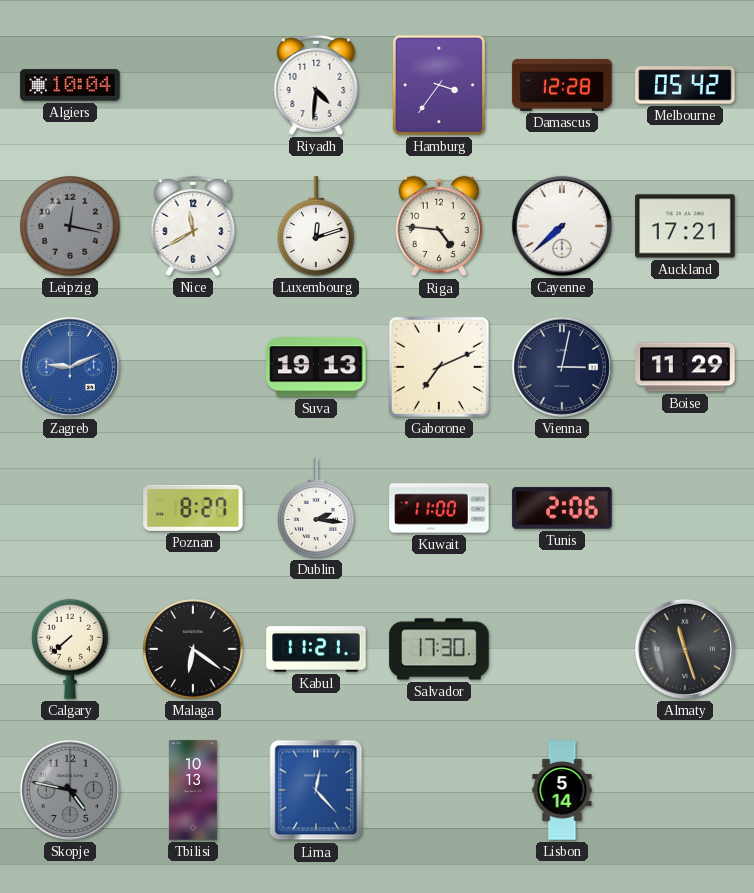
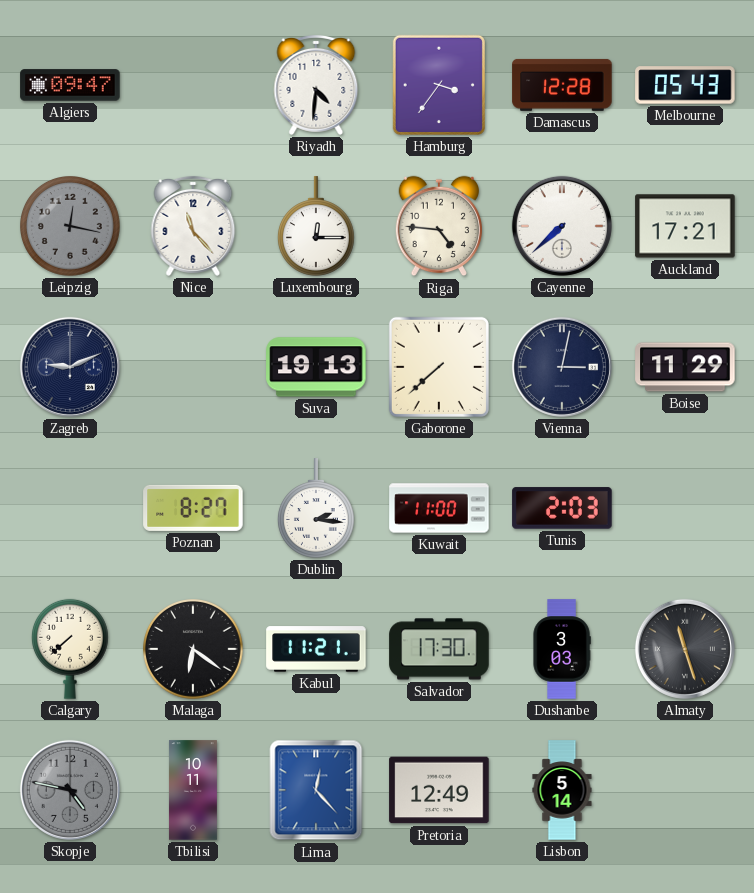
Algiers: 10:04 -> 09:47
Melbourne: 05:42 -> 05:43
Nice: 11:40 -> 11:23
Luxembourg: 12:12 -> 12:15
Zagreb dial: blue -> navy
Gaborone: 7:11 -> 7:38
Tunis: 2:06 -> 2:03
Dushanbe: none -> 3:03
Tbilisi: 10:13 -> 10:11
Pretoria: none -> 12:49
